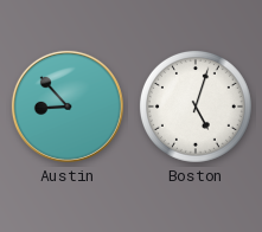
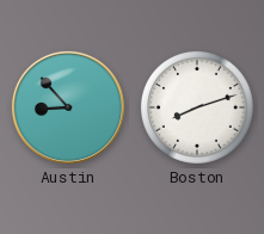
Boston: 5:03 -> 8:12
